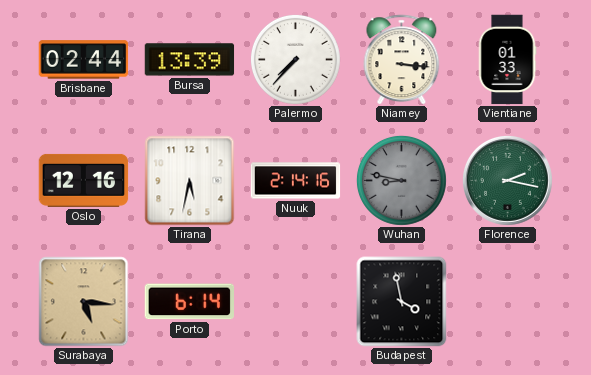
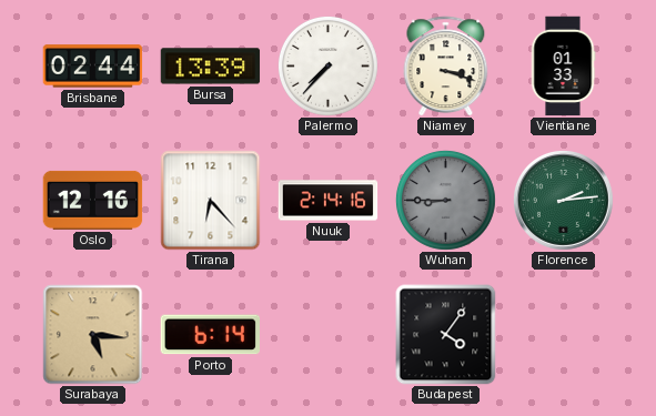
Niamey: 3:16 -> 3:18
Tirana: 5:32 -> 6:23
Wuhan: 8:47 -> 8:45
Florence: 2:17 -> 2:14
Budapest: 3:58 -> 4:06
